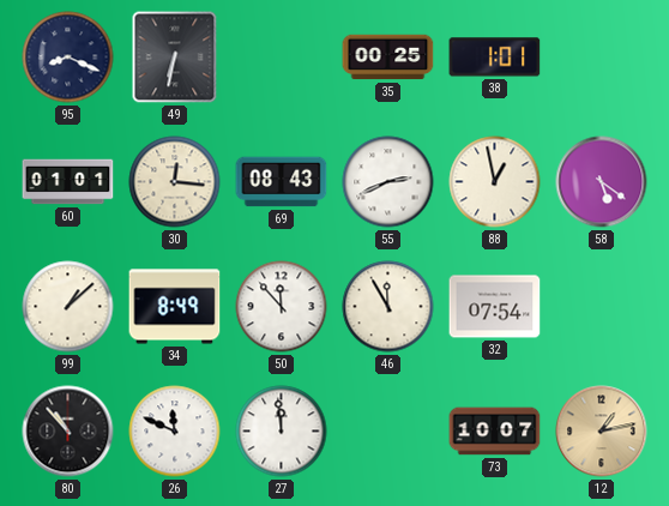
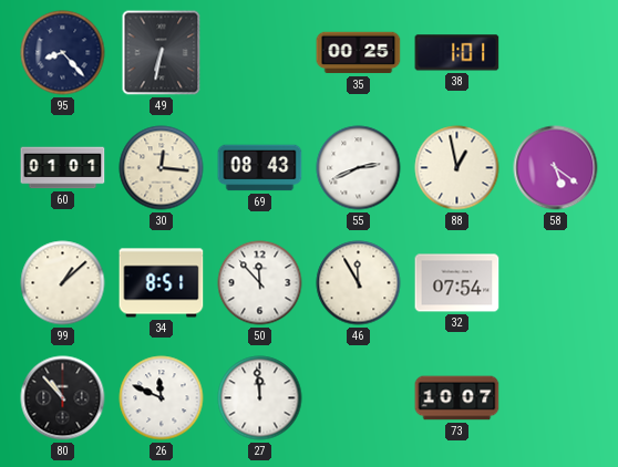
95: 8:19 -> 8:23
34: 8:49 -> 8:51
12: 1:13 -> none
